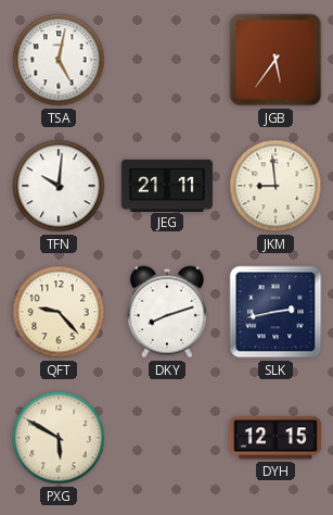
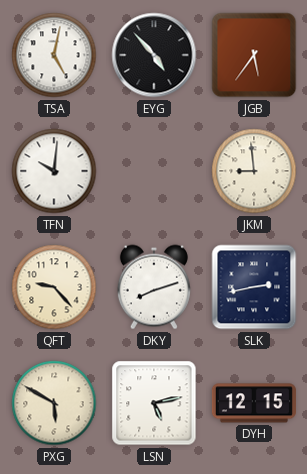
EYG: none -> 4:53
JEG: 21:11 -> none
LSN: none -> 5:13
